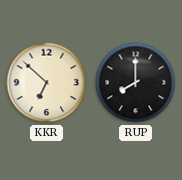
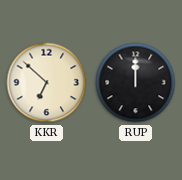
RUP: 8:00 -> 12:00
